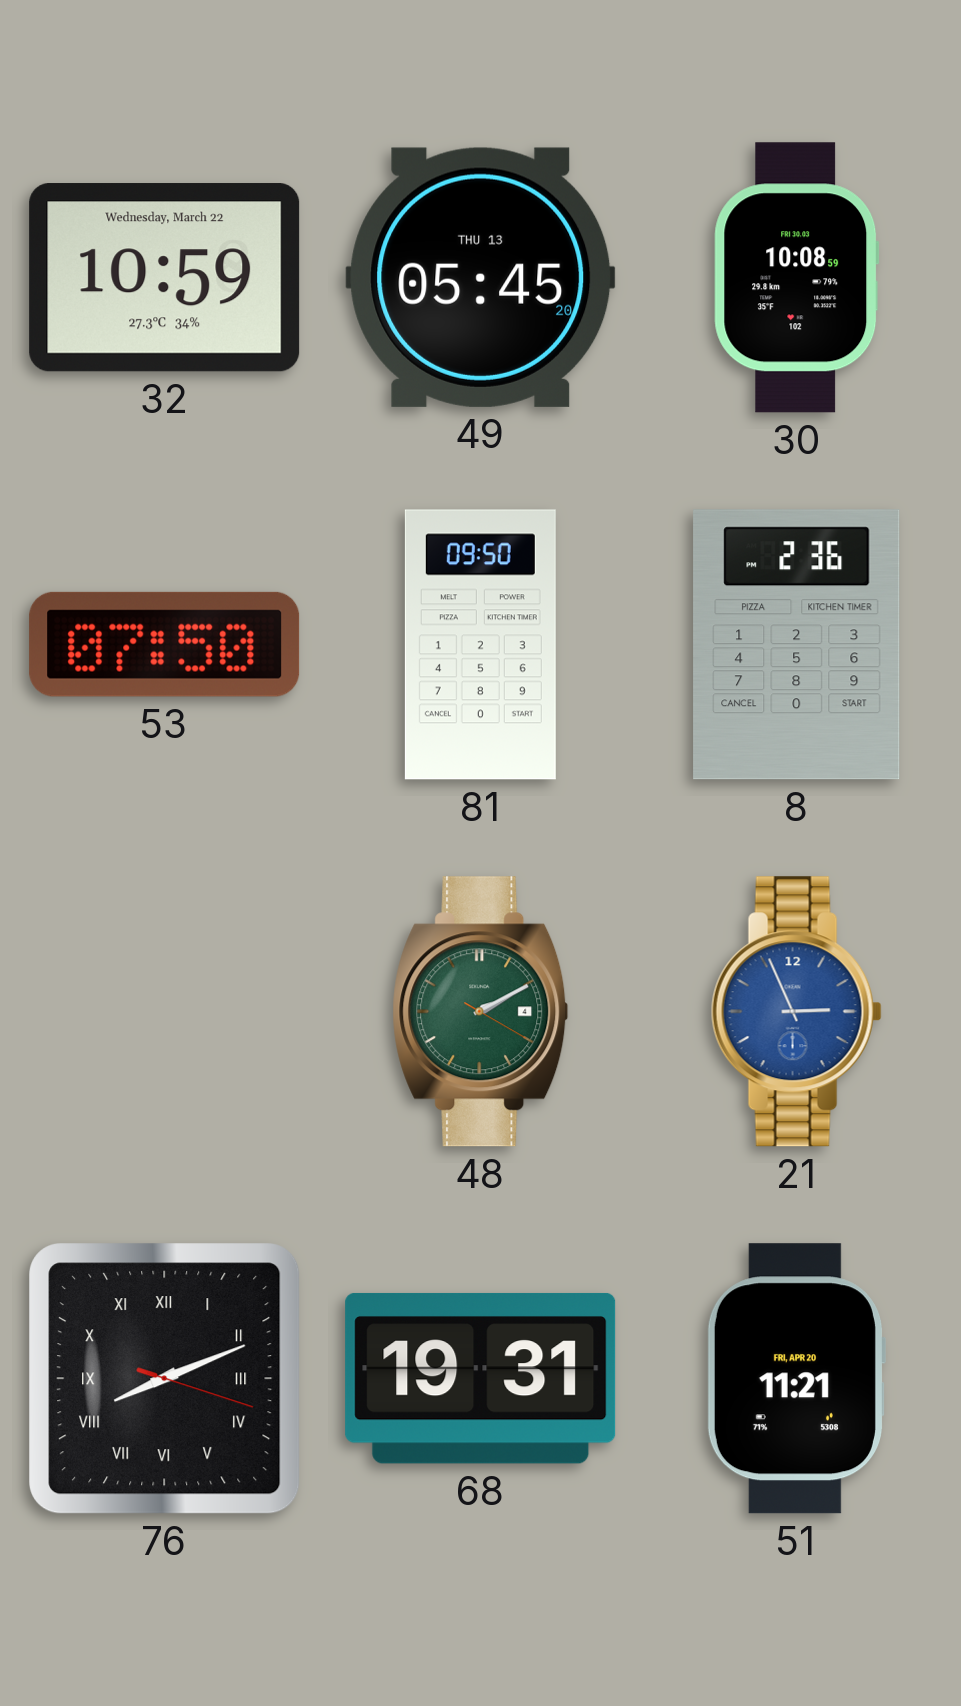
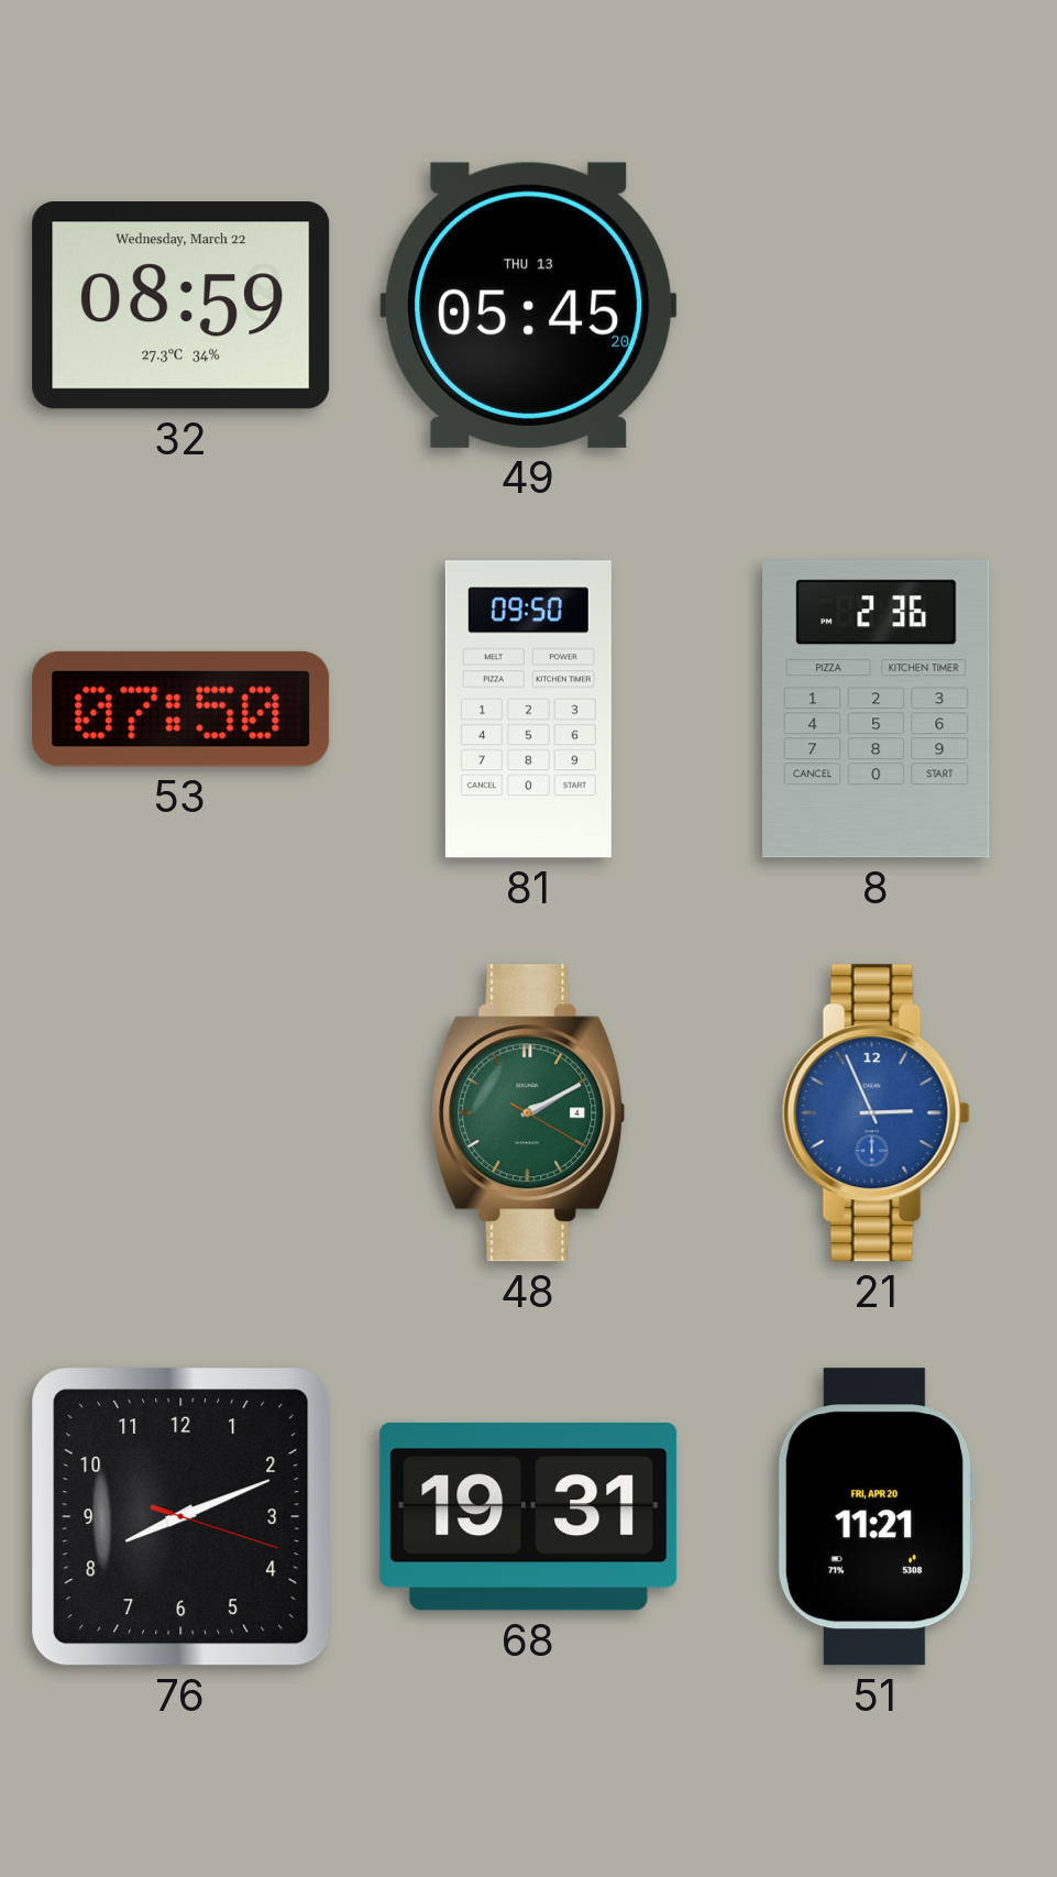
32: 10:59 -> 08:59
30: 10:08 -> none
76 numerals: Roman -> Arabic
